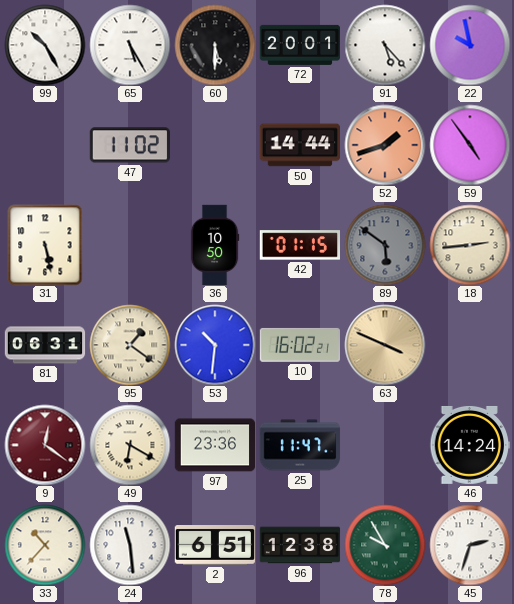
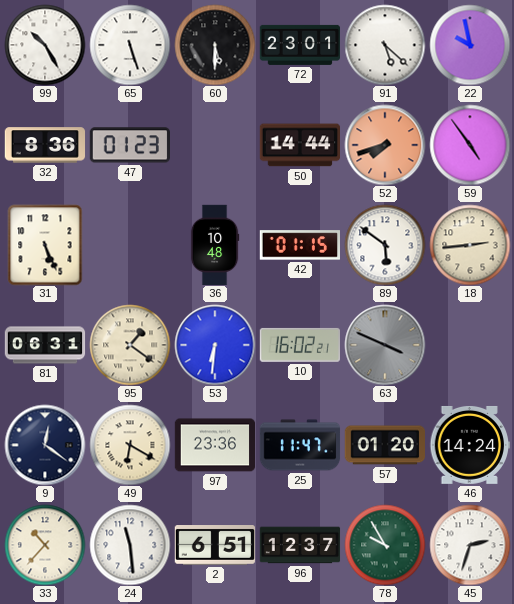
65: 5:25 -> 5:27
72: 20:01 -> 23:01
91: 5:23 -> 5:22
32: none -> 8:36
47: 11:02 -> 01:23
52: 1:42 -> 7:42
31: 5:28 -> 5:26
36: 10:50 -> 10:48
89 dial: grey -> white
53: 10:31 -> 6:31
63 dial: champagne -> grey
9 dial: burgundy -> navy
57: none -> 01:20
96: 12:38 -> 12:37
